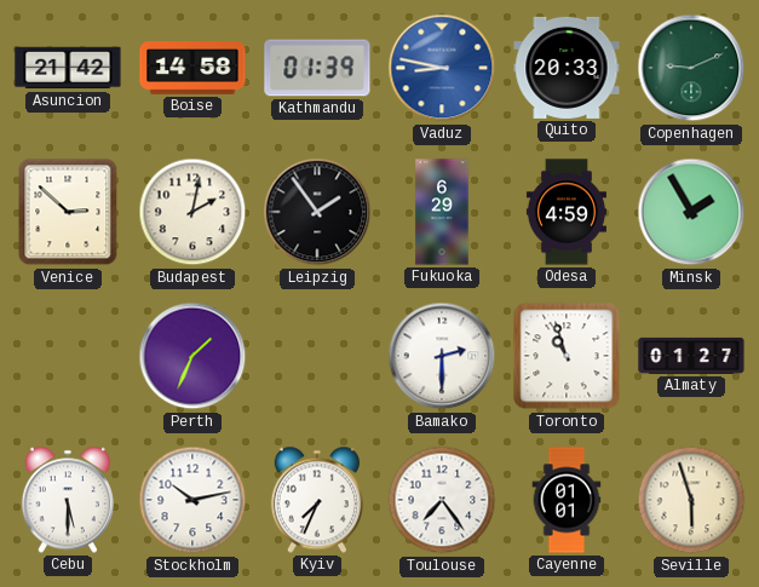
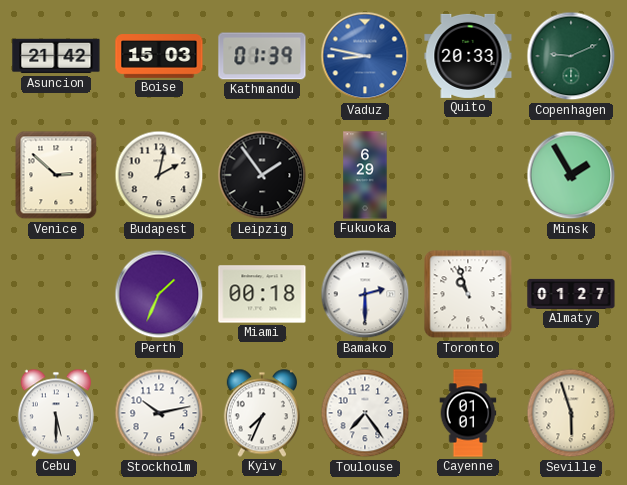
Boise: 14:58 -> 15:03
Odesa: 4:59 -> none
Miami: none -> 00:18
